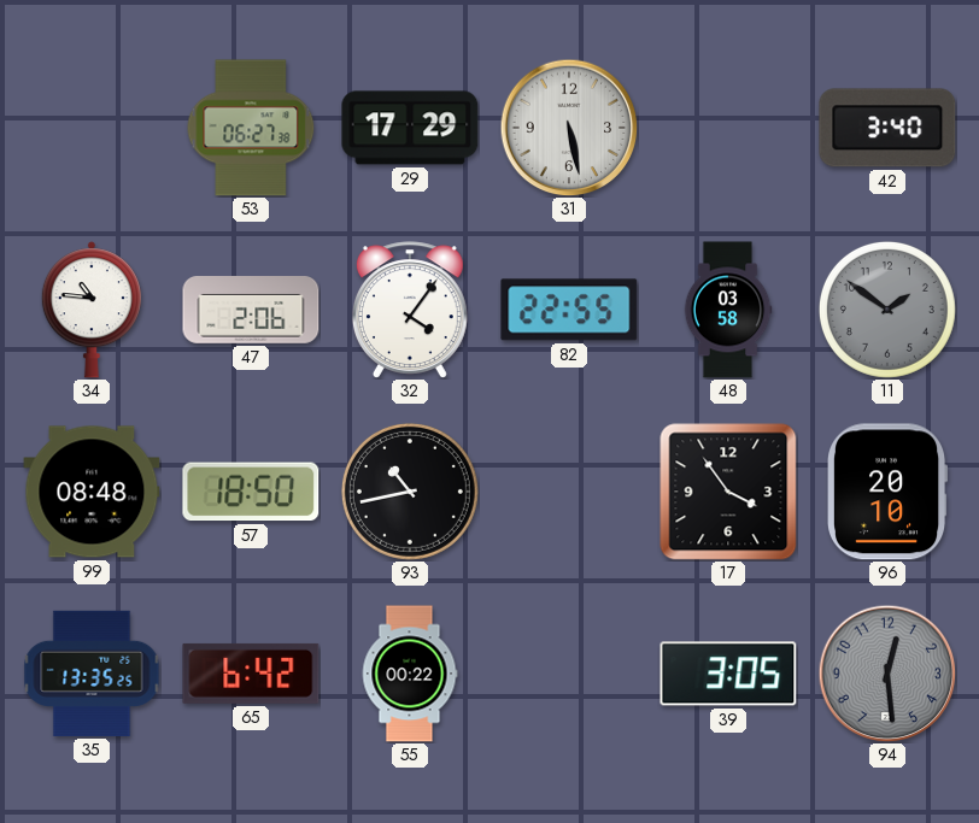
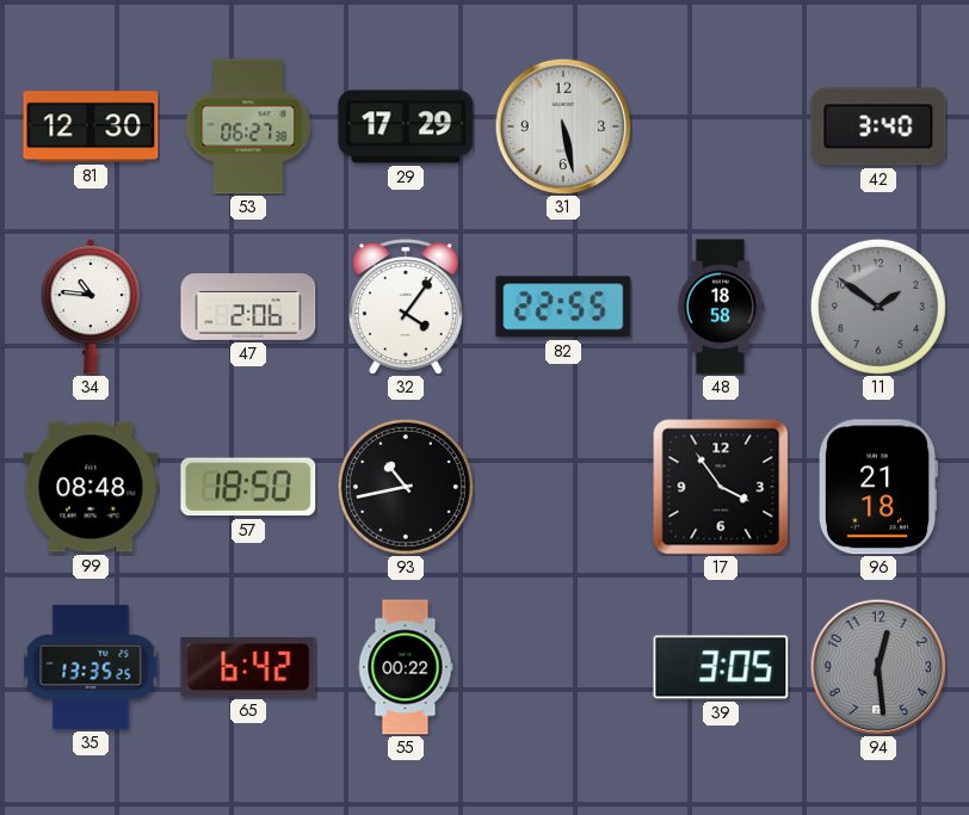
81: none -> 12:30
48: 03:58 -> 18:58
96: 20:10 -> 21:18
